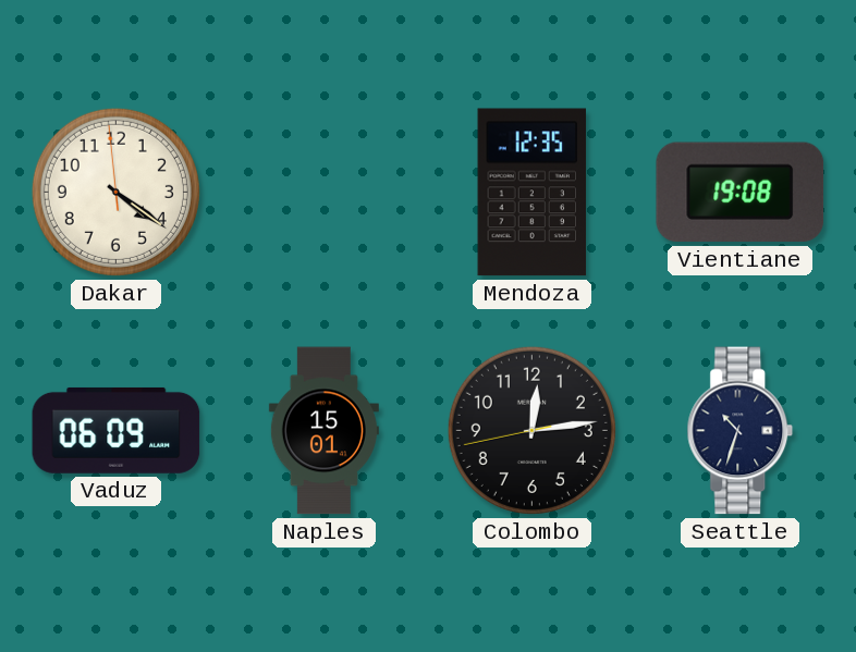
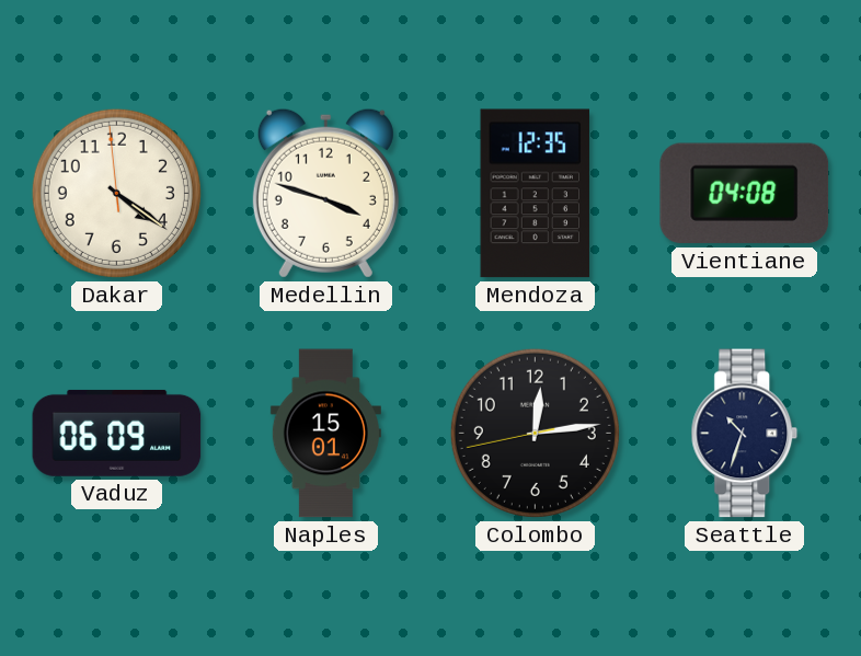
Medellin: none -> 3:48
Vientiane: 19:08 -> 04:08
